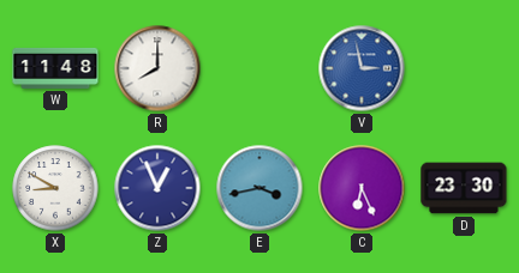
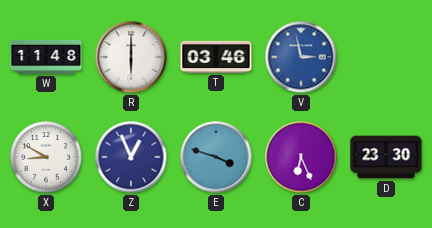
R: 8:00 -> 6:00
T: none -> 03:46
E: 3:43 -> 3:48
